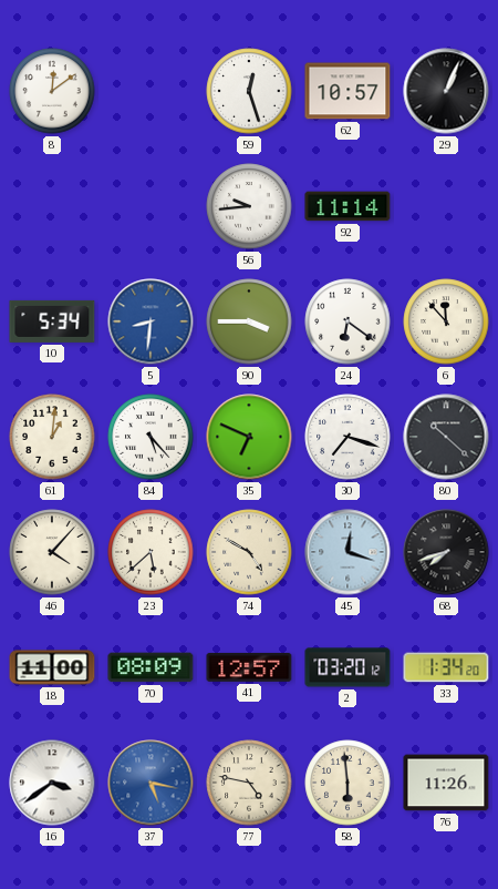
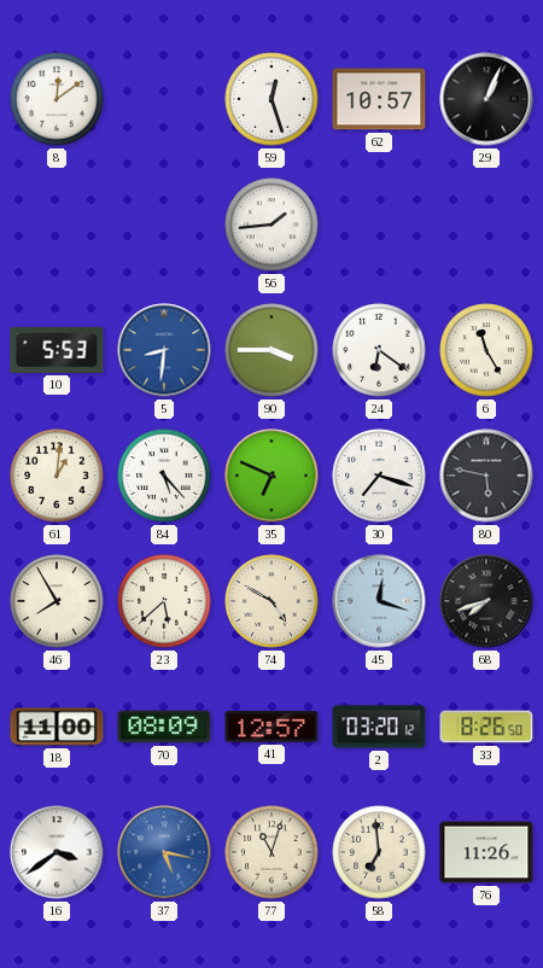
56: 9:44 -> 1:44
92: 11:14 -> none
10: 5:34 -> 5:53
6: 11:53 -> 11:25
80: 10:22 -> 5:47
46: 4:07 -> 7:55
33: 1:34 -> 8:26
77: 4:47 -> 11:03
58: 5:59 -> 6:59
